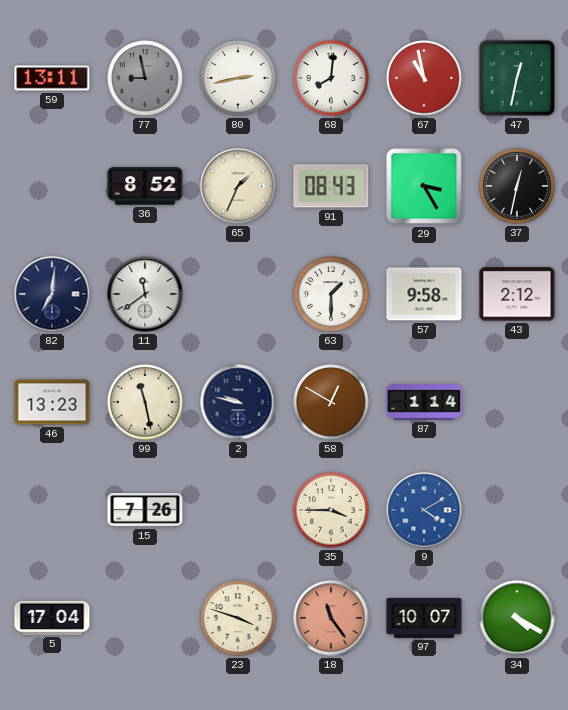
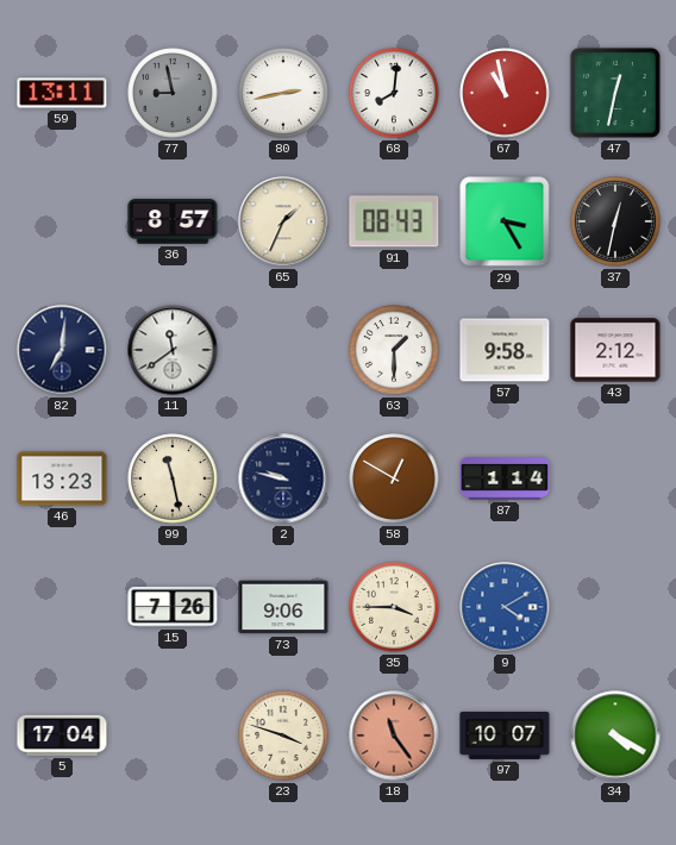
36: 8:52 -> 8:57
73: none -> 9:06
